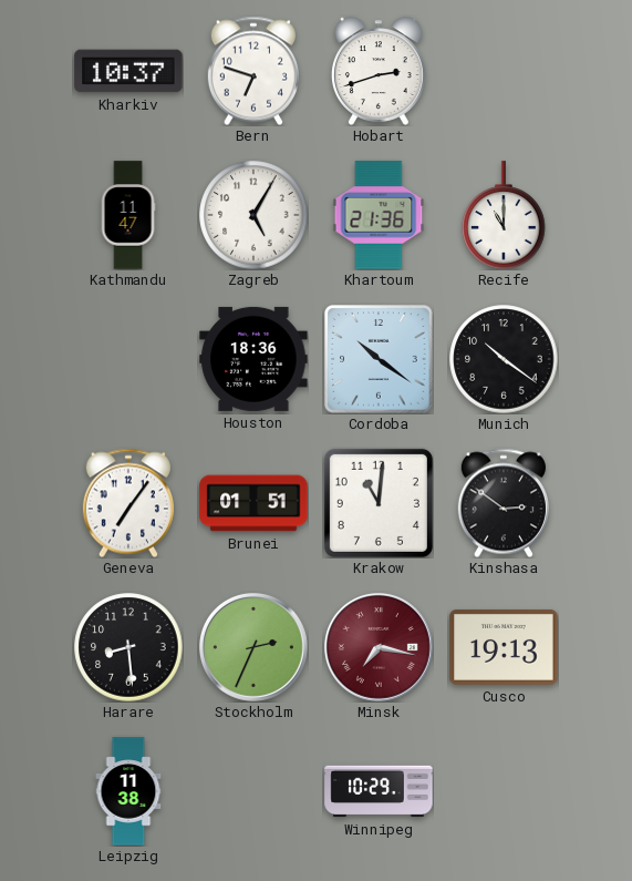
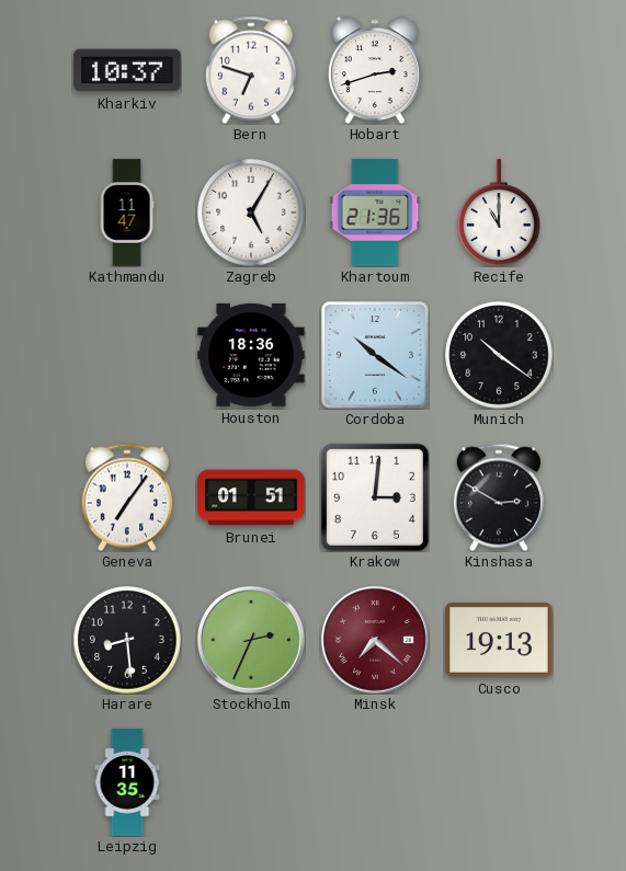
Krakow: 11:01 -> 3:01
Kinshasa: 2:51 -> 2:50
Minsk: 7:17 -> 7:22
Leipzig: 11:38 -> 11:35
Winnipeg: 10:29 -> none
